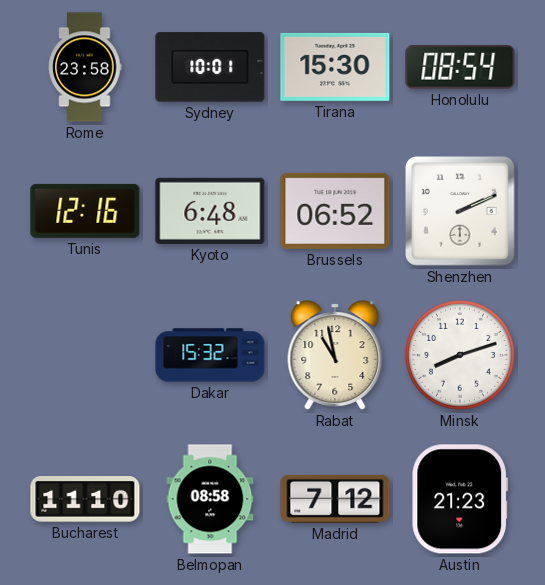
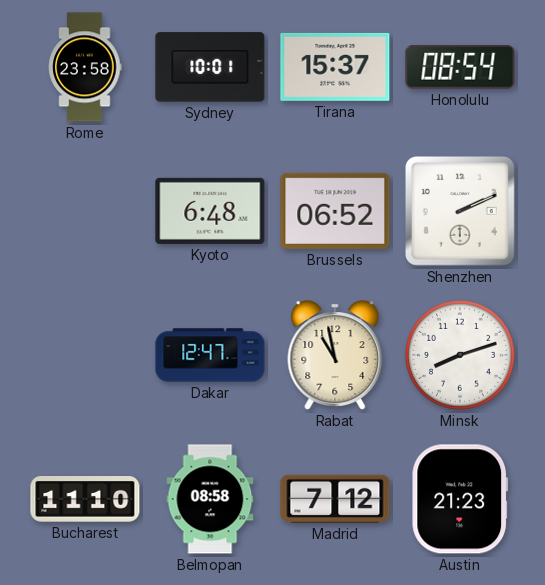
Tirana: 15:30 -> 15:37
Tunis: 12:16 -> none
Dakar: 15:32 -> 12:47
